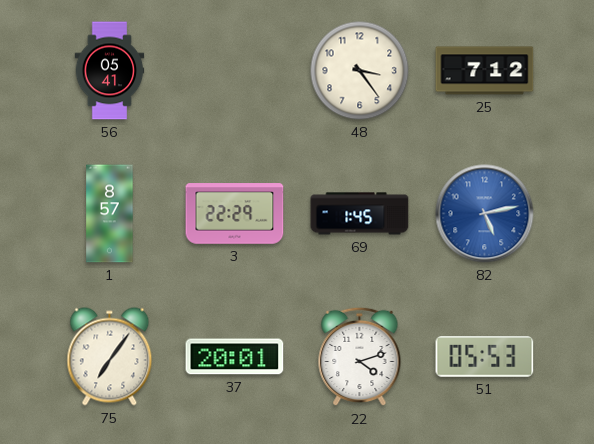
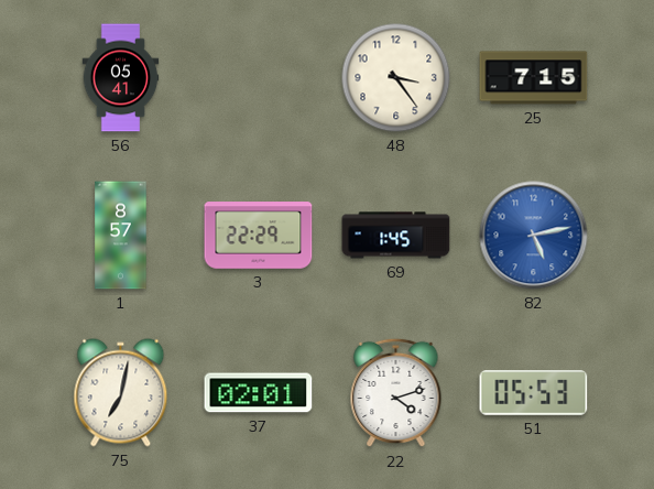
25: 7:12 -> 7:15
75: 7:06 -> 7:02
37: 20:01 -> 02:01
